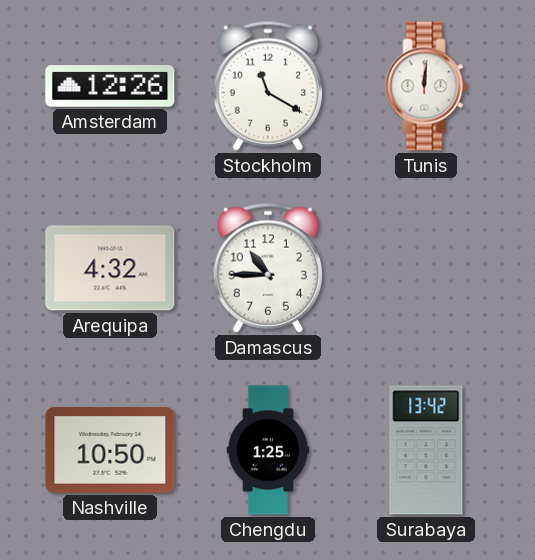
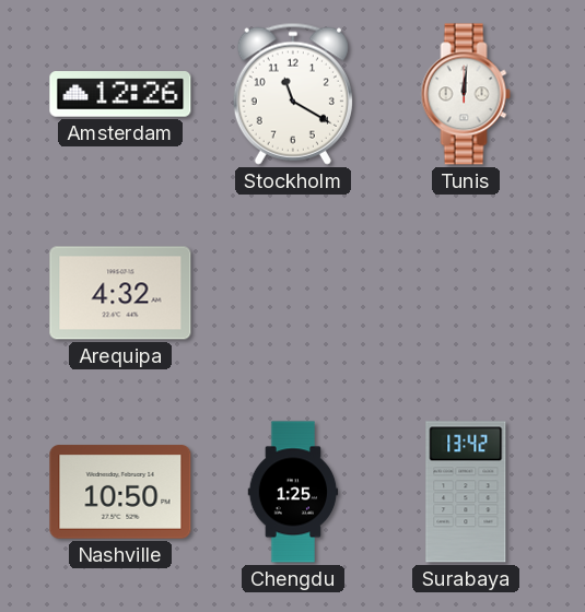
Damascus: 10:45 -> none
